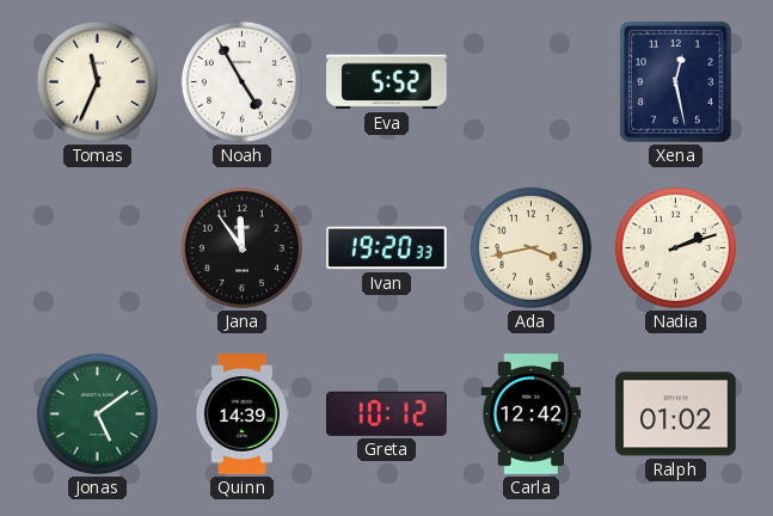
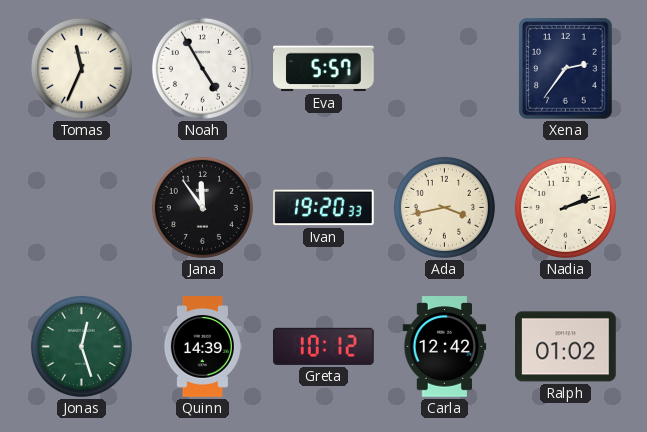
Eva: 5:52 -> 5:57
Xena: 12:28 -> 2:36
Jonas: 5:09 -> 12:27
